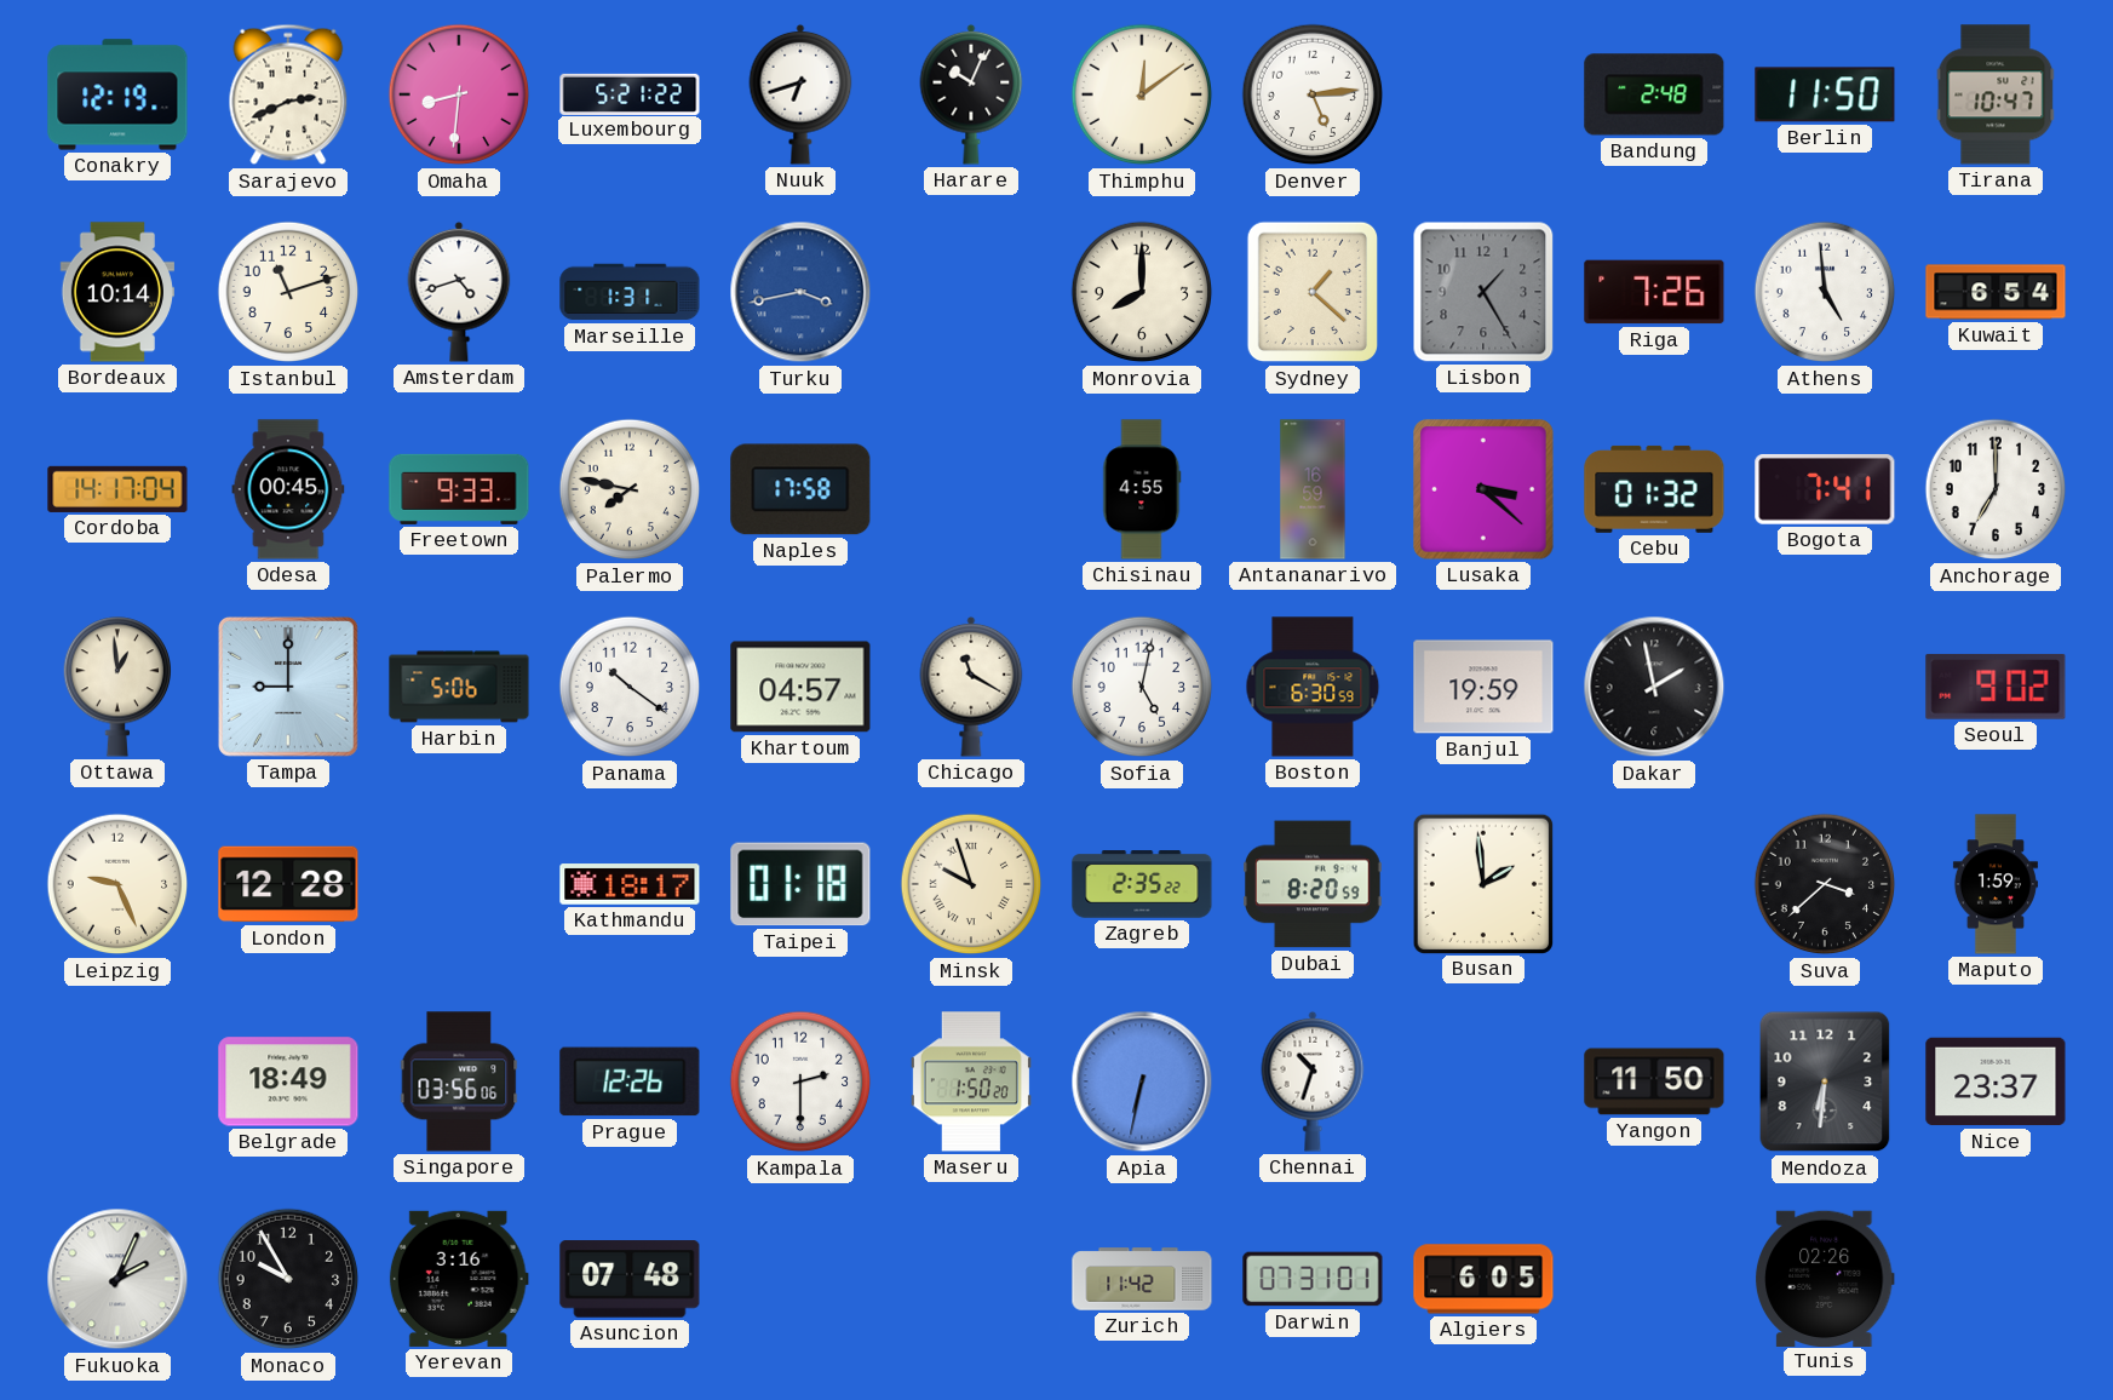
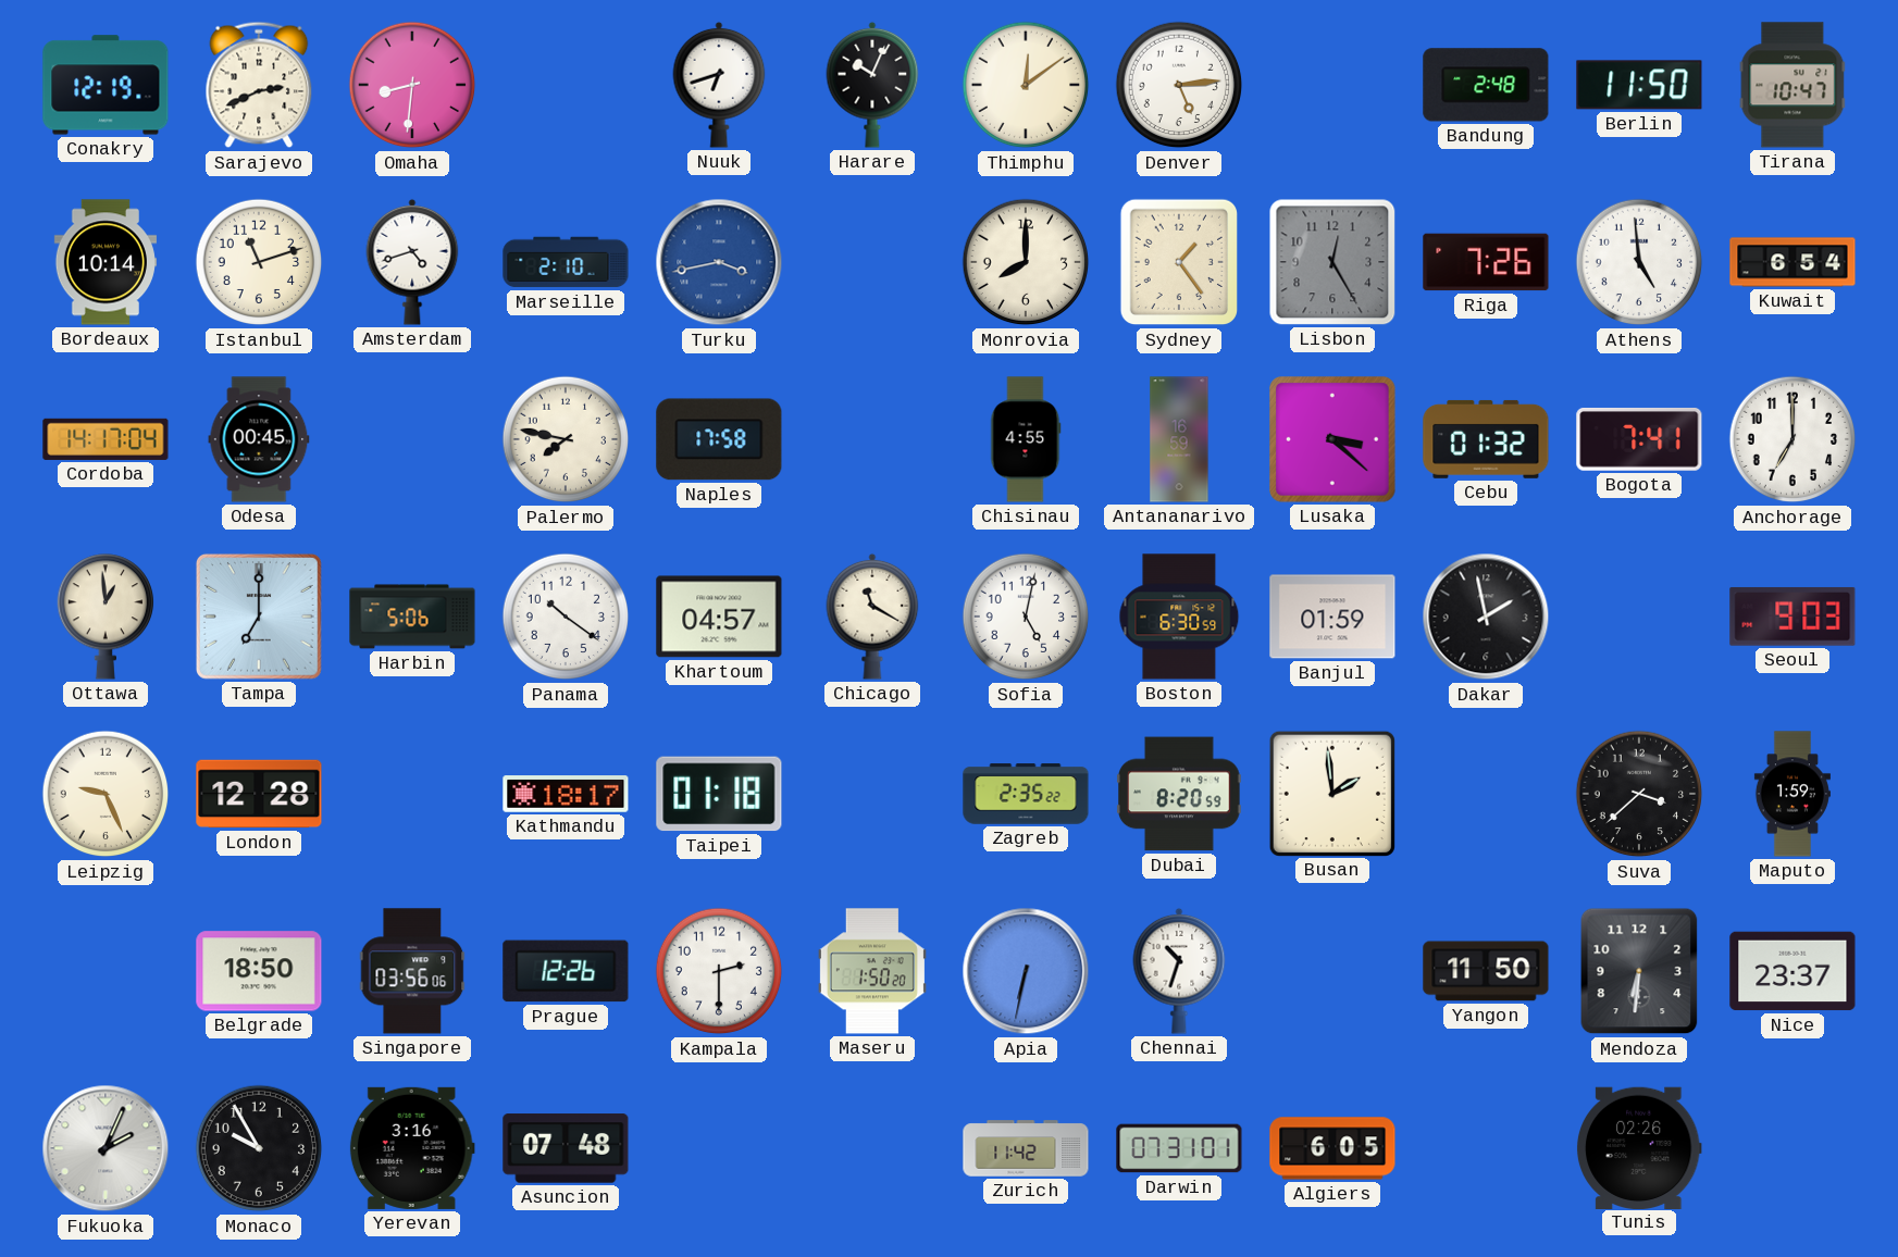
Luxembourg: 5:21 -> none
Marseille: 1:31 -> 2:10
Sydney: 1:22 -> 1:24
Lisbon: 1:25 -> 12:25
Freetown: 9:33 -> none
Tampa: 9:00 -> 7:00
Banjul: 19:59 -> 01:59
Seoul: 9:02 -> 9:03
Minsk: 9:57 -> none
Belgrade: 18:49 -> 18:50
